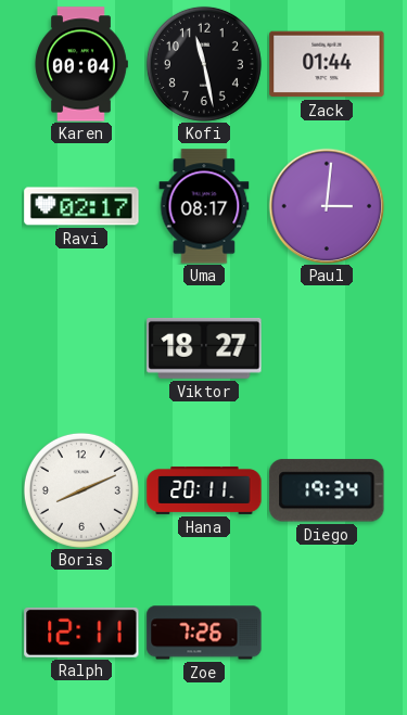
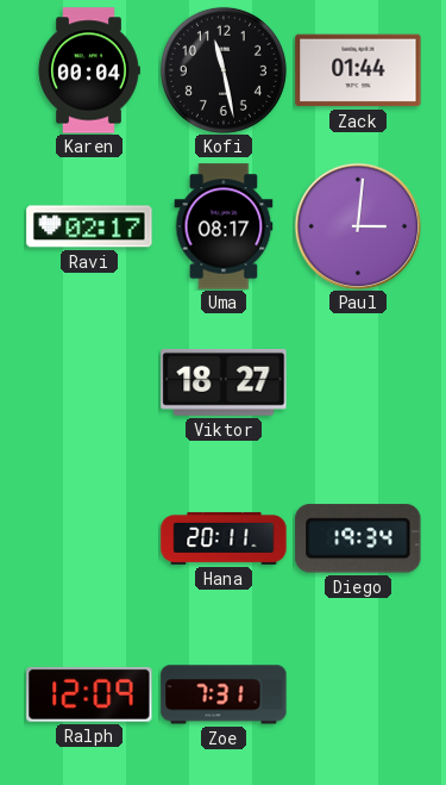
Boris: 8:11 -> none
Ralph: 12:11 -> 12:09
Zoe: 7:26 -> 7:31
